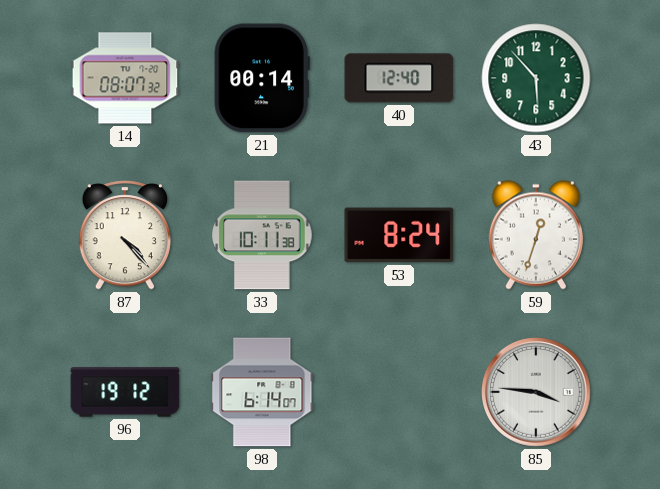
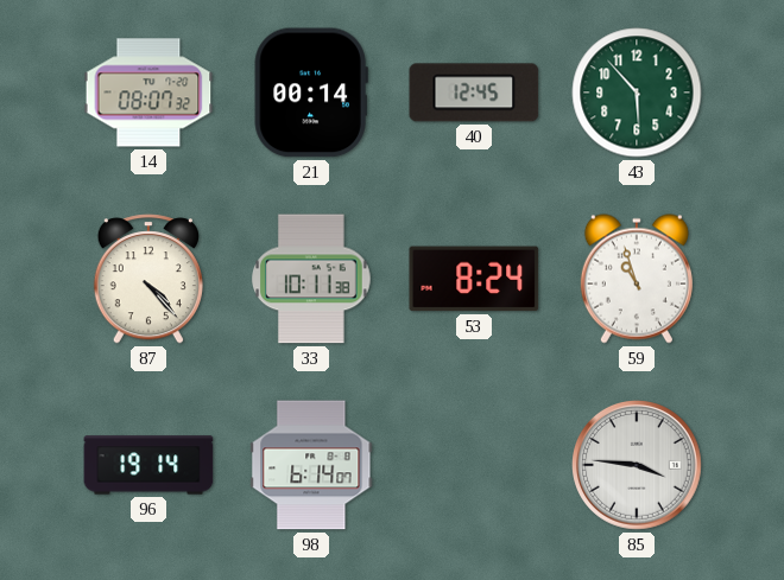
40: 12:40 -> 12:45
59: 12:33 -> 10:57
96: 19:12 -> 19:14
